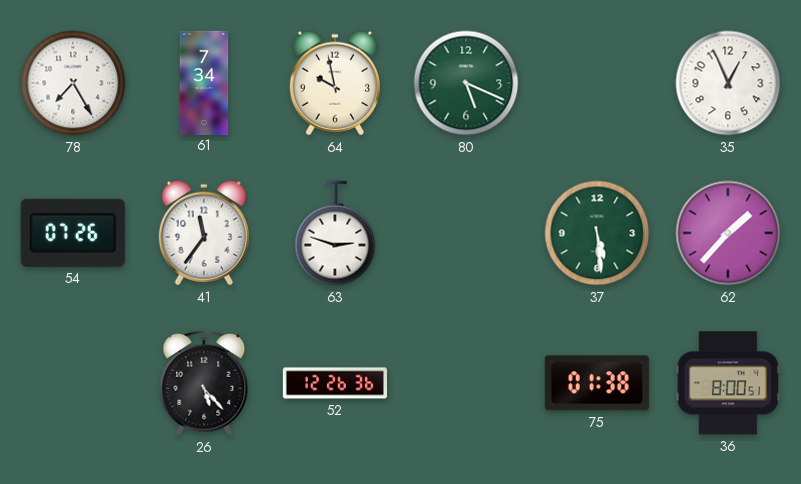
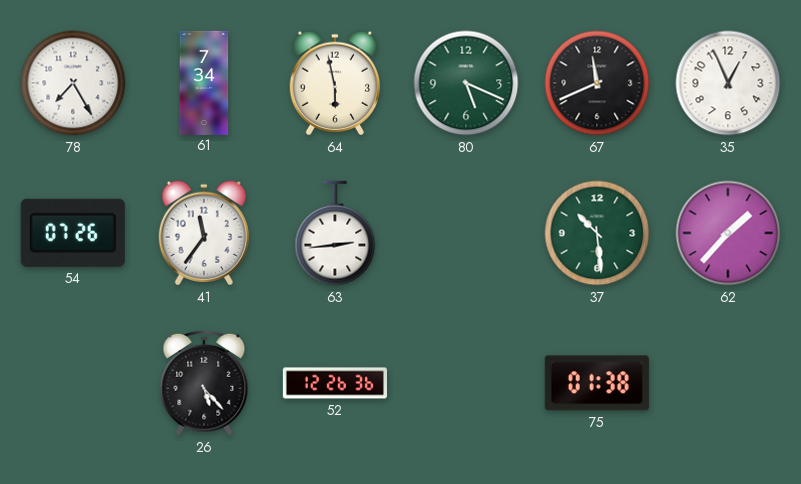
64: 9:58 -> 5:58
67: none -> 11:41
63: 2:48 -> 2:44
37: 5:29 -> 10:29
36: 8:00 -> none
